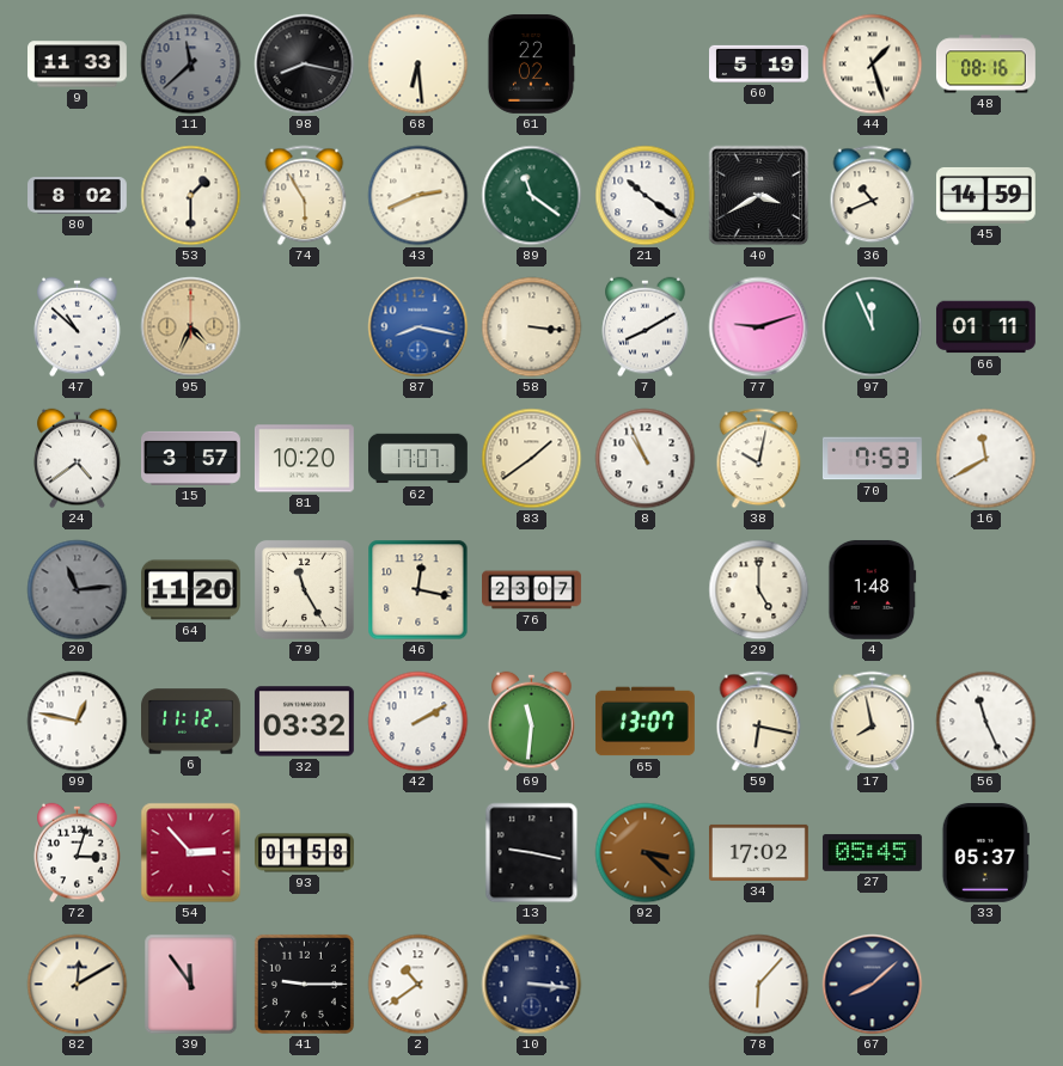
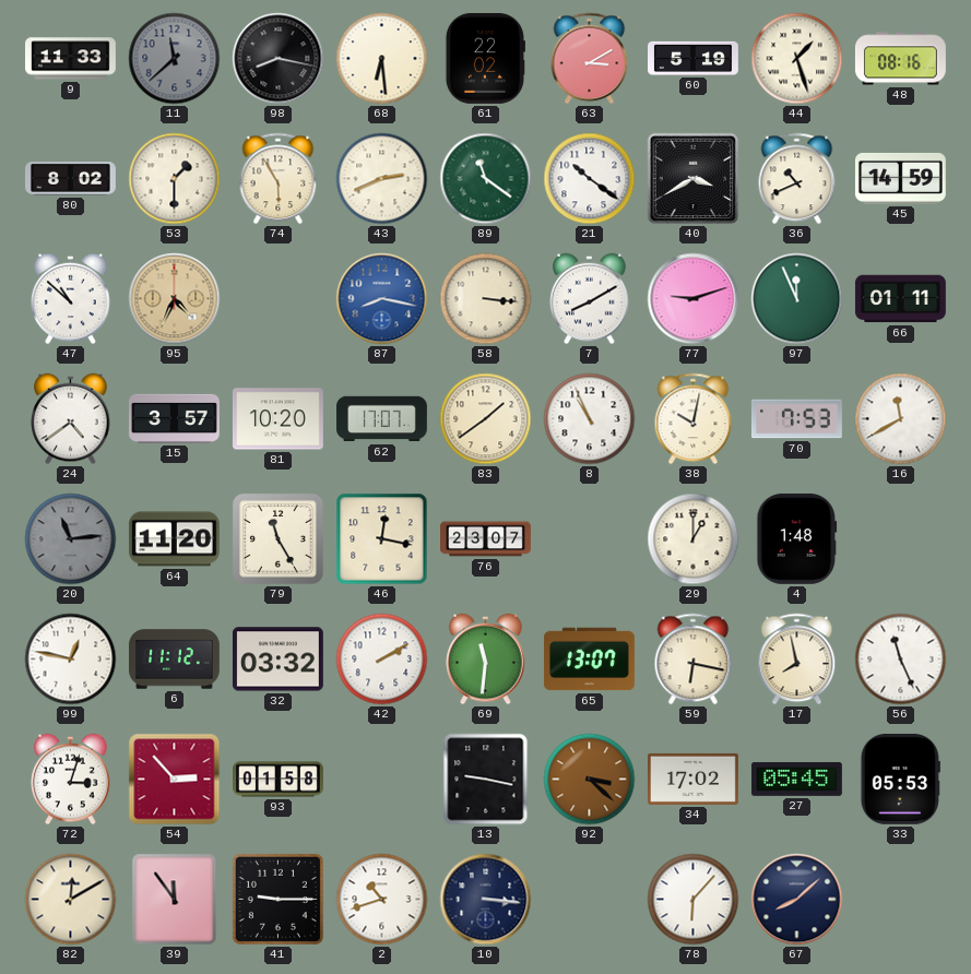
63: none -> 3:10
29: 5:00 -> 1:00
33: 05:37 -> 05:53
2: 10:39 -> 10:42
